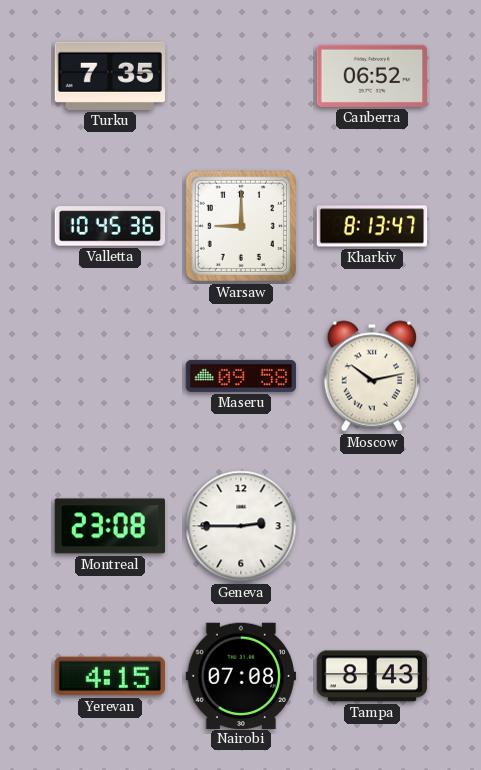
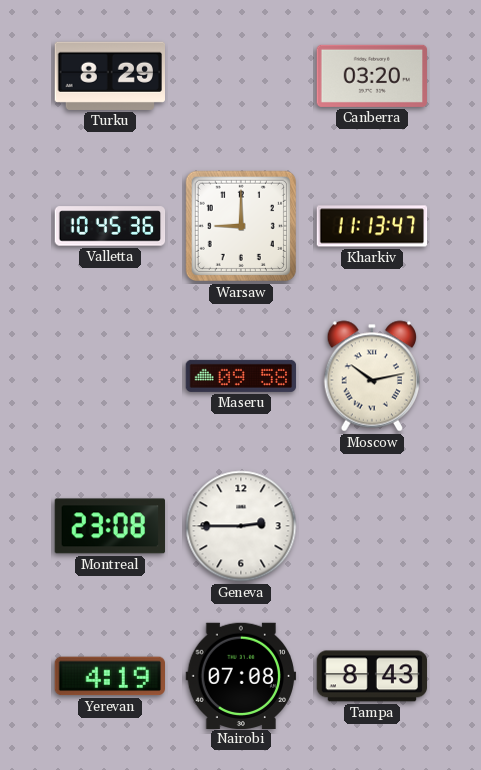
Turku: 7:35 -> 8:29
Canberra: 06:52 -> 03:20
Kharkiv: 8:13 -> 11:13
Yerevan: 4:15 -> 4:19
